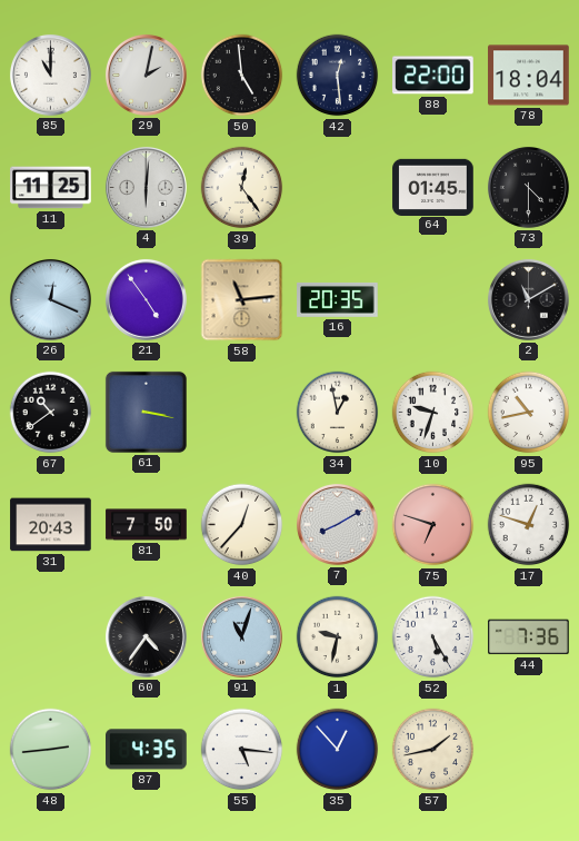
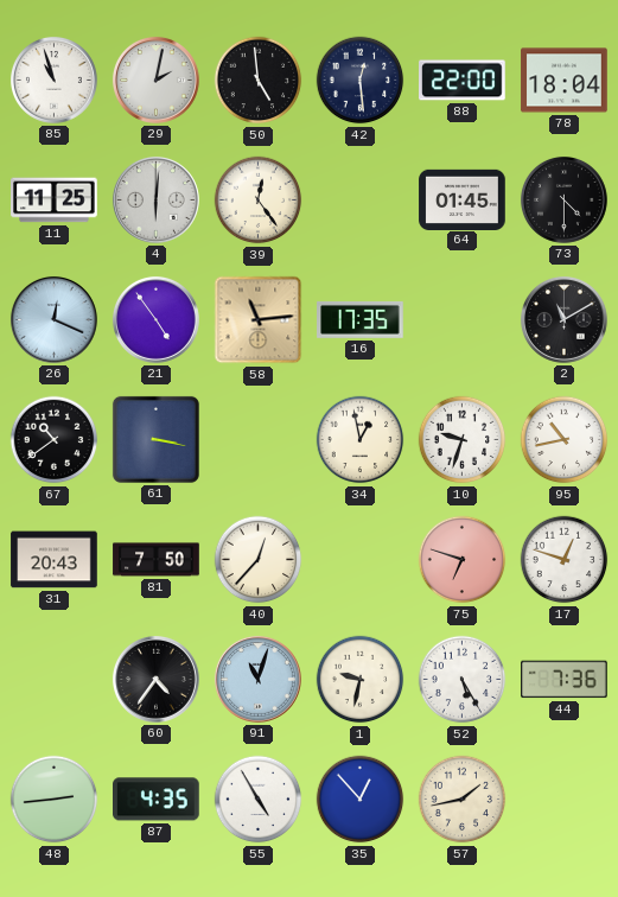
85: 11:00 -> 10:57
16: 20:35 -> 17:35
7: 8:10 -> none
55: 5:16 -> 4:55
